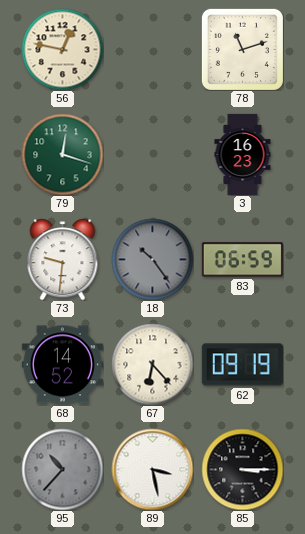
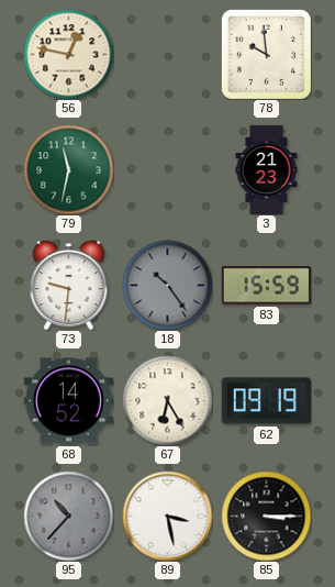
78: 11:12 -> 9:59
79: 12:18 -> 11:32
3: 16:23 -> 21:23
83: 06:59 -> 15:59
67: 6:23 -> 6:25
